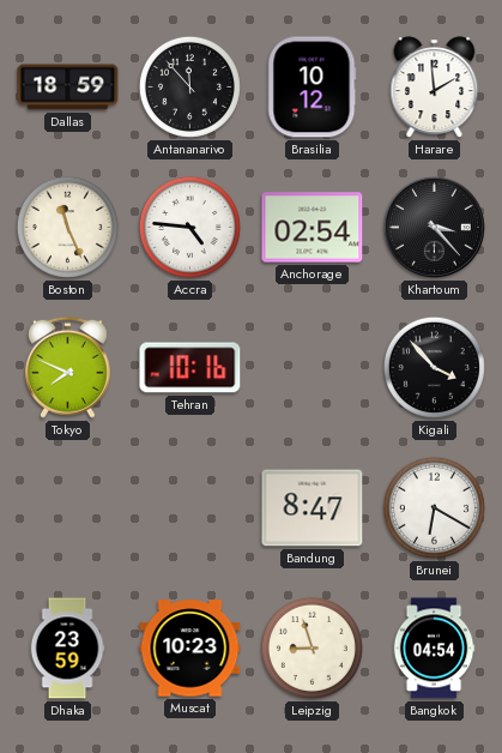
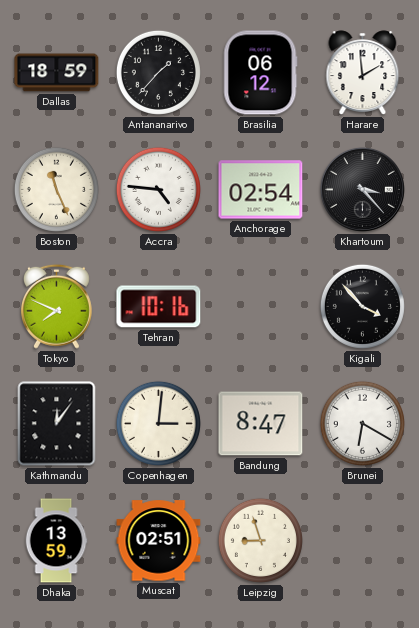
Antananarivo: 11:53 -> 1:37
Brasilia: 10:12 -> 06:12
Kathmandu: none -> 12:06
Copenhagen: none -> 3:01
Dhaka: 23:59 -> 13:59
Muscat: 10:23 -> 02:51
Bangkok: 04:54 -> none
